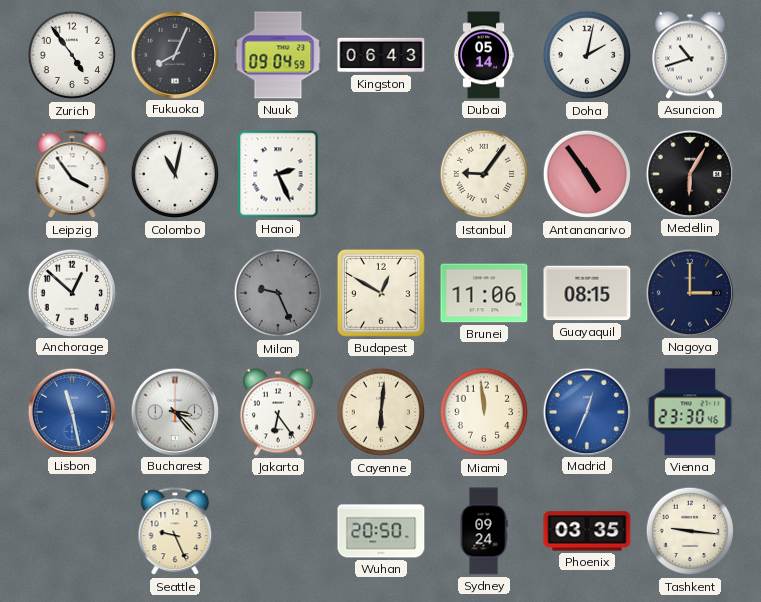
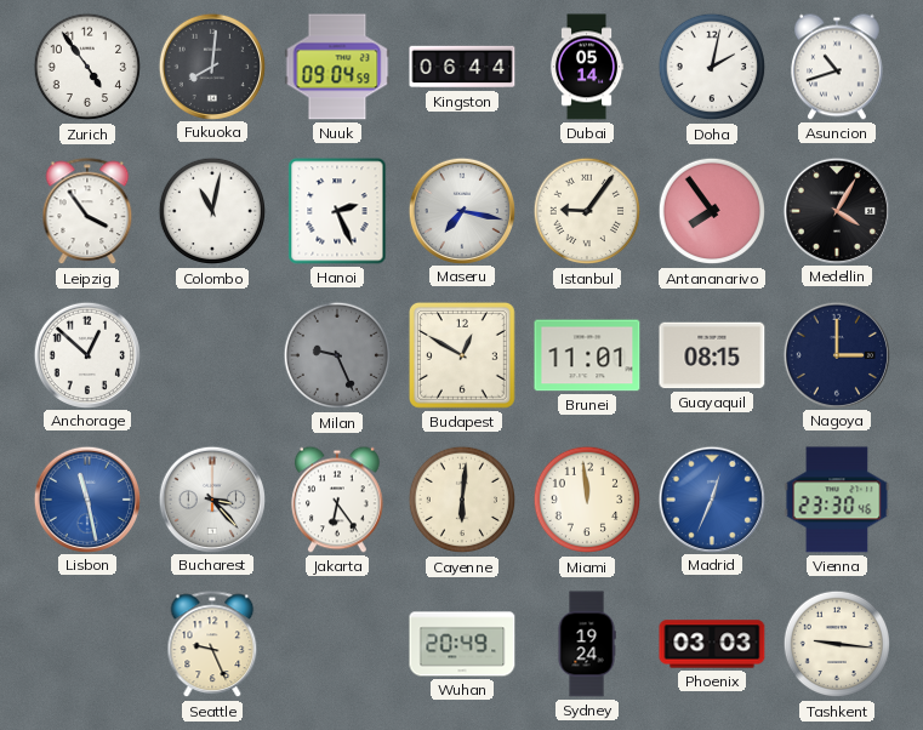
Fukuoka: 8:04 -> 8:01
Kingston: 06:43 -> 06:44
Maseru: none -> 7:17
Antananarivo: 4:54 -> 7:54
Medellin: 6:05 -> 4:05
Brunei: 11:06 -> 11:01
Wuhan: 20:50 -> 20:49
Sydney: 09:24 -> 19:24
Phoenix: 03:35 -> 03:03
